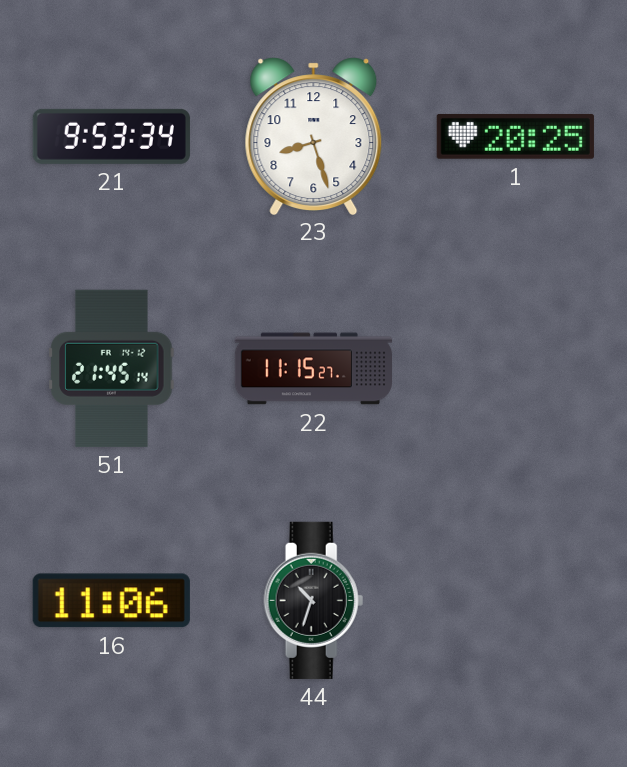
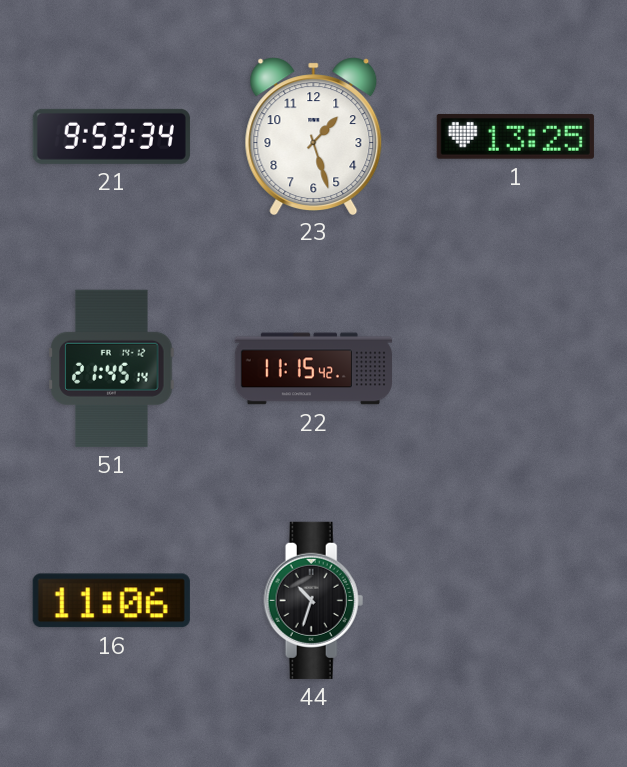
23: 8:27 -> 1:27
1: 20:25 -> 13:25
22: 11:15:27 -> 11:15:42
